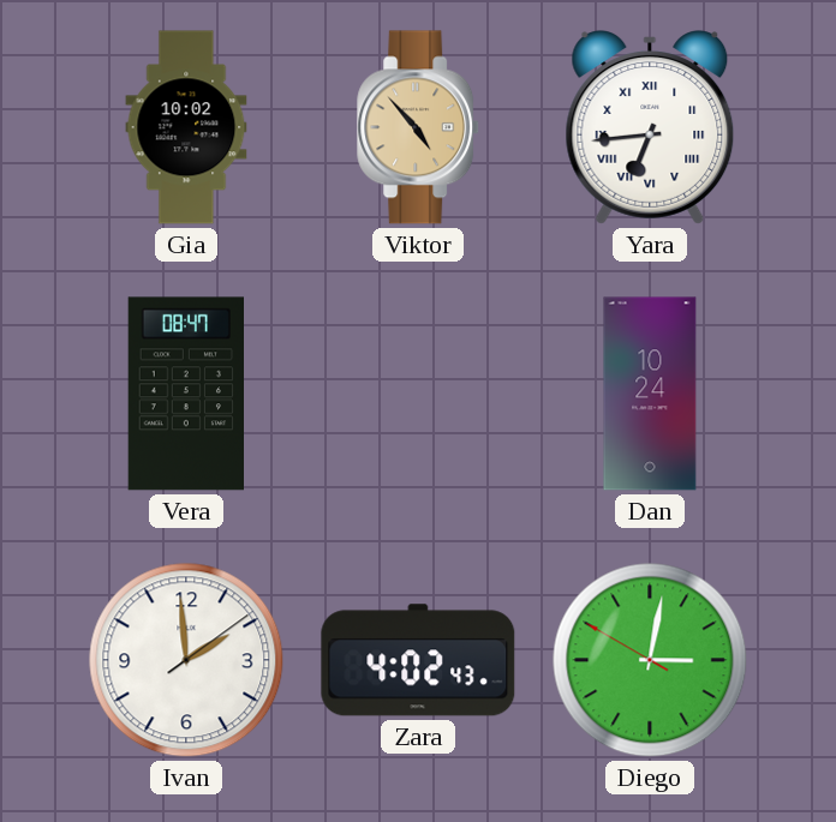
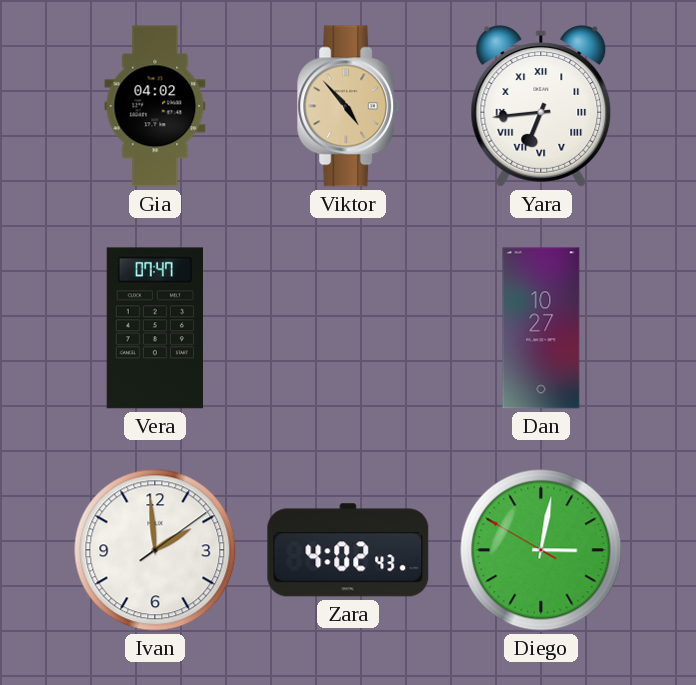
Gia: 10:02 -> 04:02
Vera: 08:47 -> 07:47
Dan: 10:24 -> 10:27
